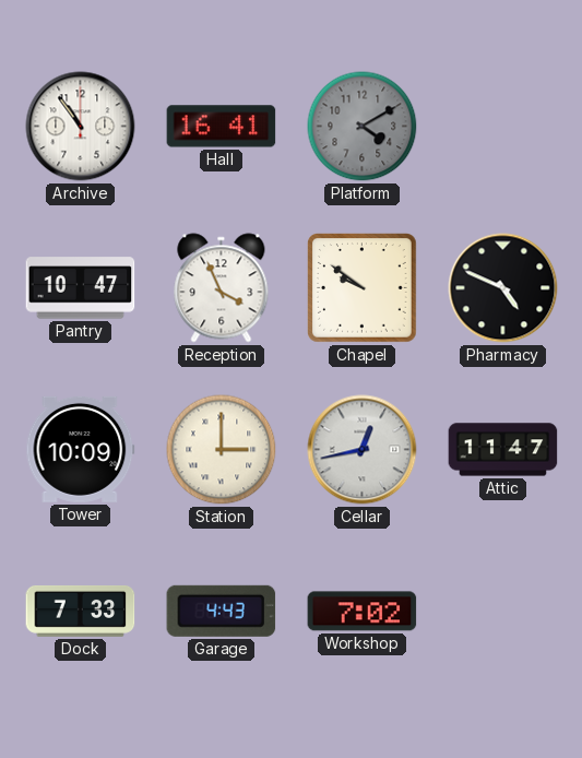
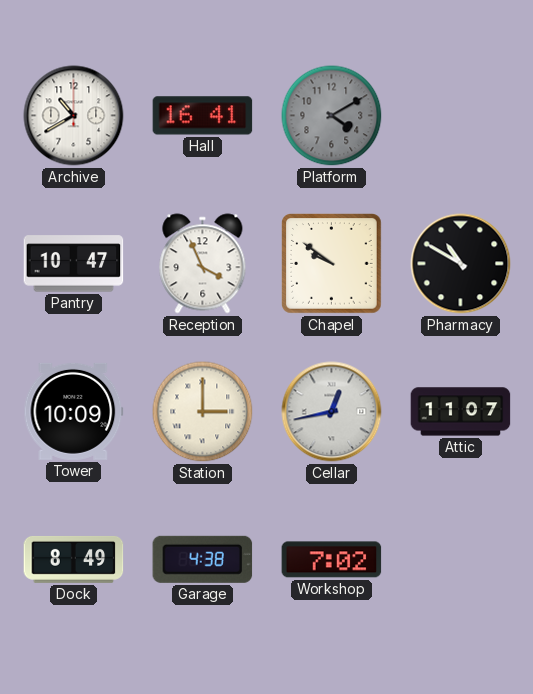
Archive: 10:54 -> 10:40
Pharmacy: 4:49 -> 10:50
Attic: 11:47 -> 11:07
Dock: 7:33 -> 8:49
Garage: 4:43 -> 4:38
